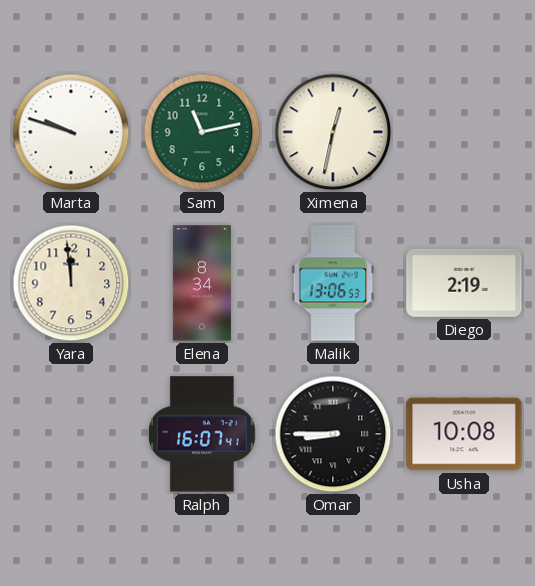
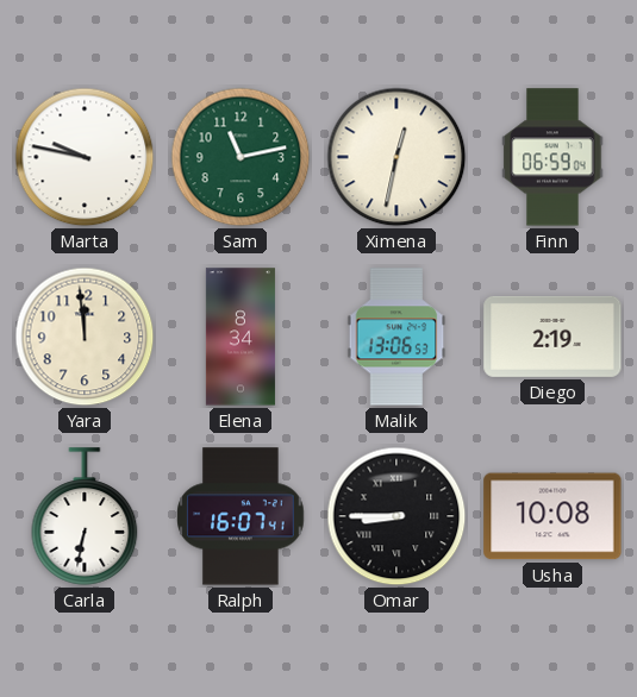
Marta: 9:48 -> 9:47
Finn: none -> 06:59
Carla: none -> 6:32
